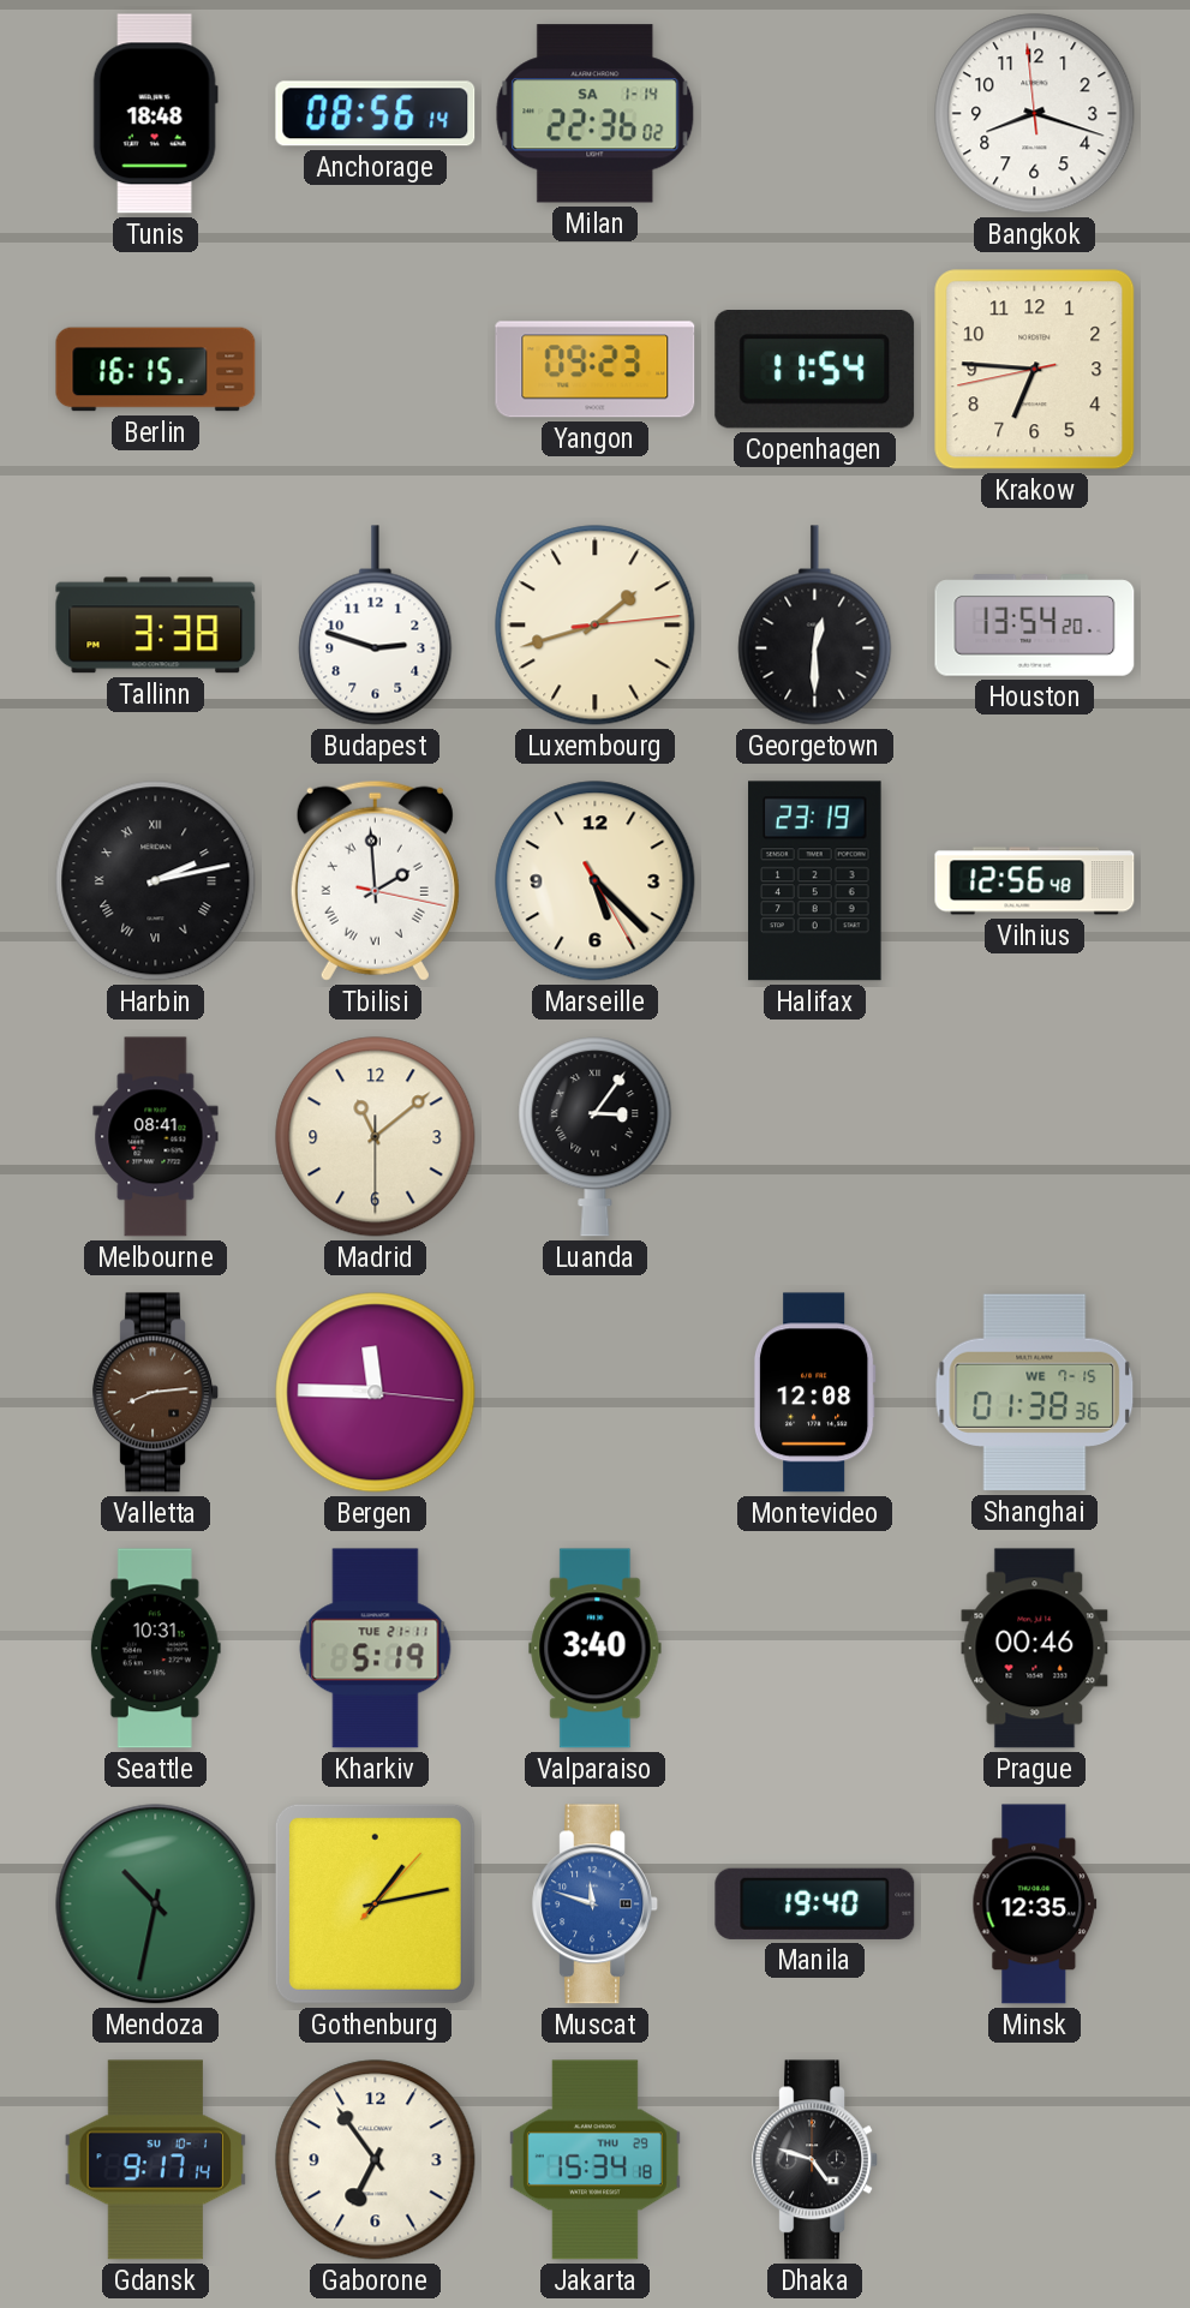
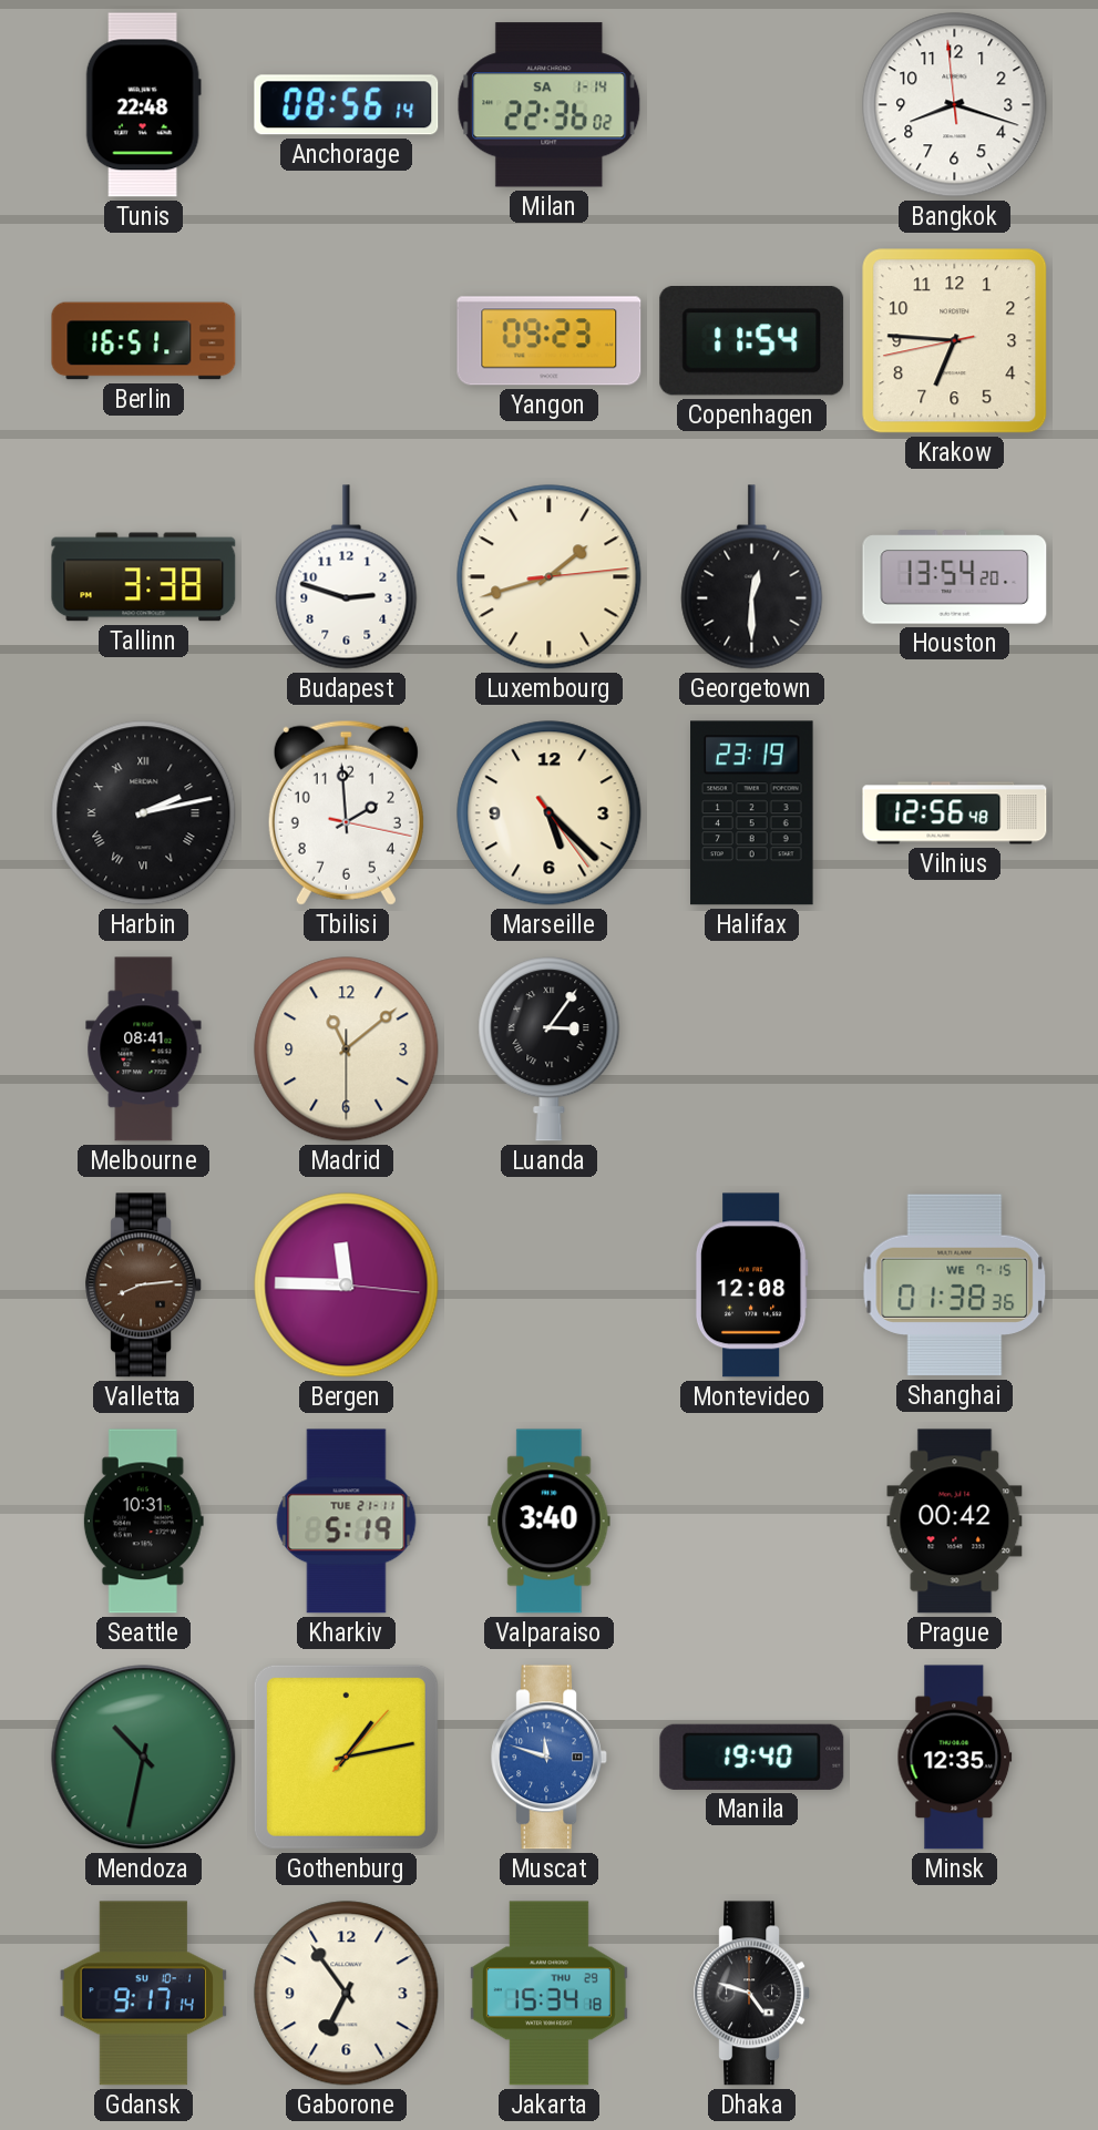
Tunis: 18:48 -> 22:48
Berlin: 16:15 -> 16:51
Tbilisi numerals: Roman -> Arabic
Marseille: 5:22:25 -> 5:22:24
Prague: 00:46 -> 00:42
